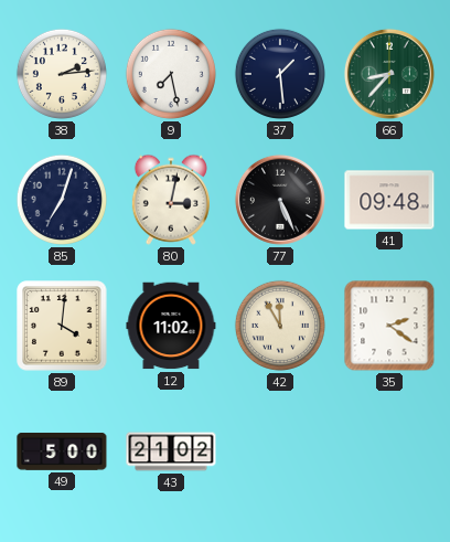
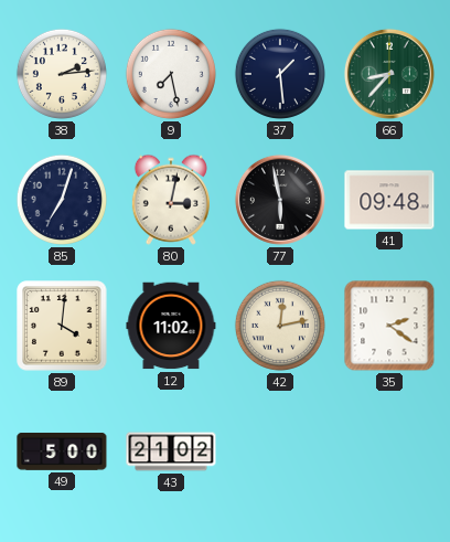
77: 5:26 -> 5:58
42: 11:55 -> 12:13
